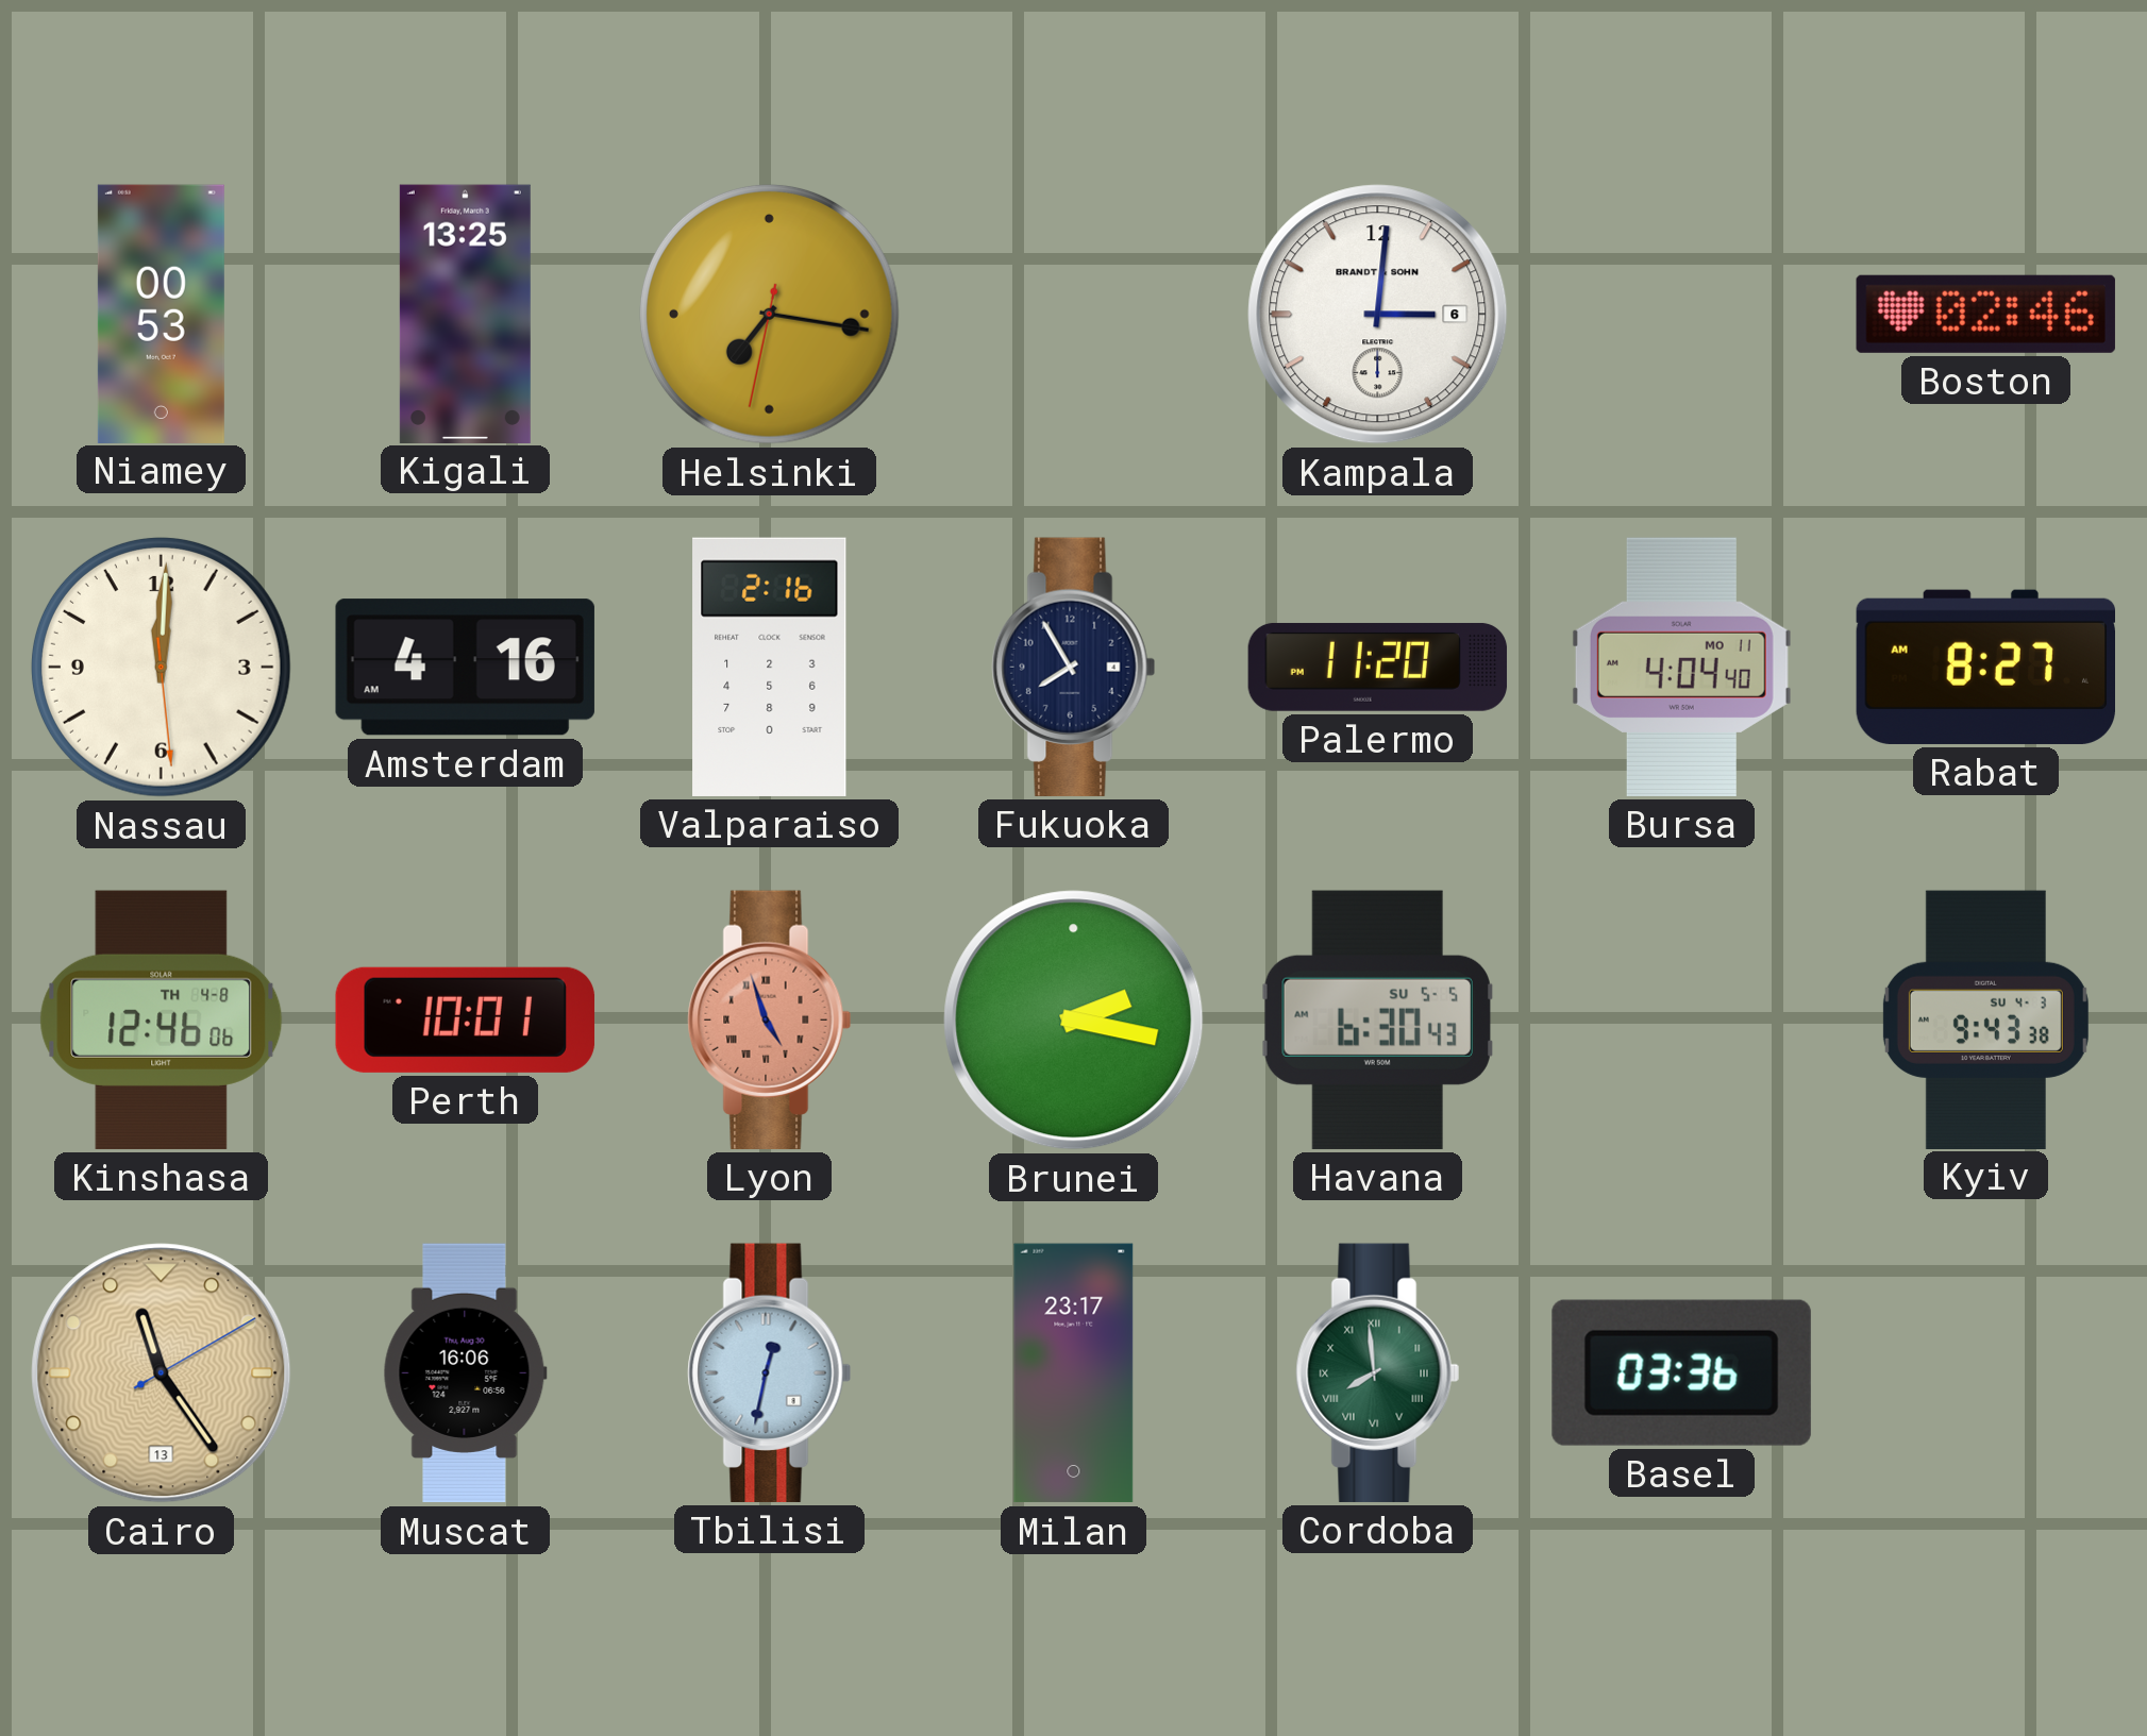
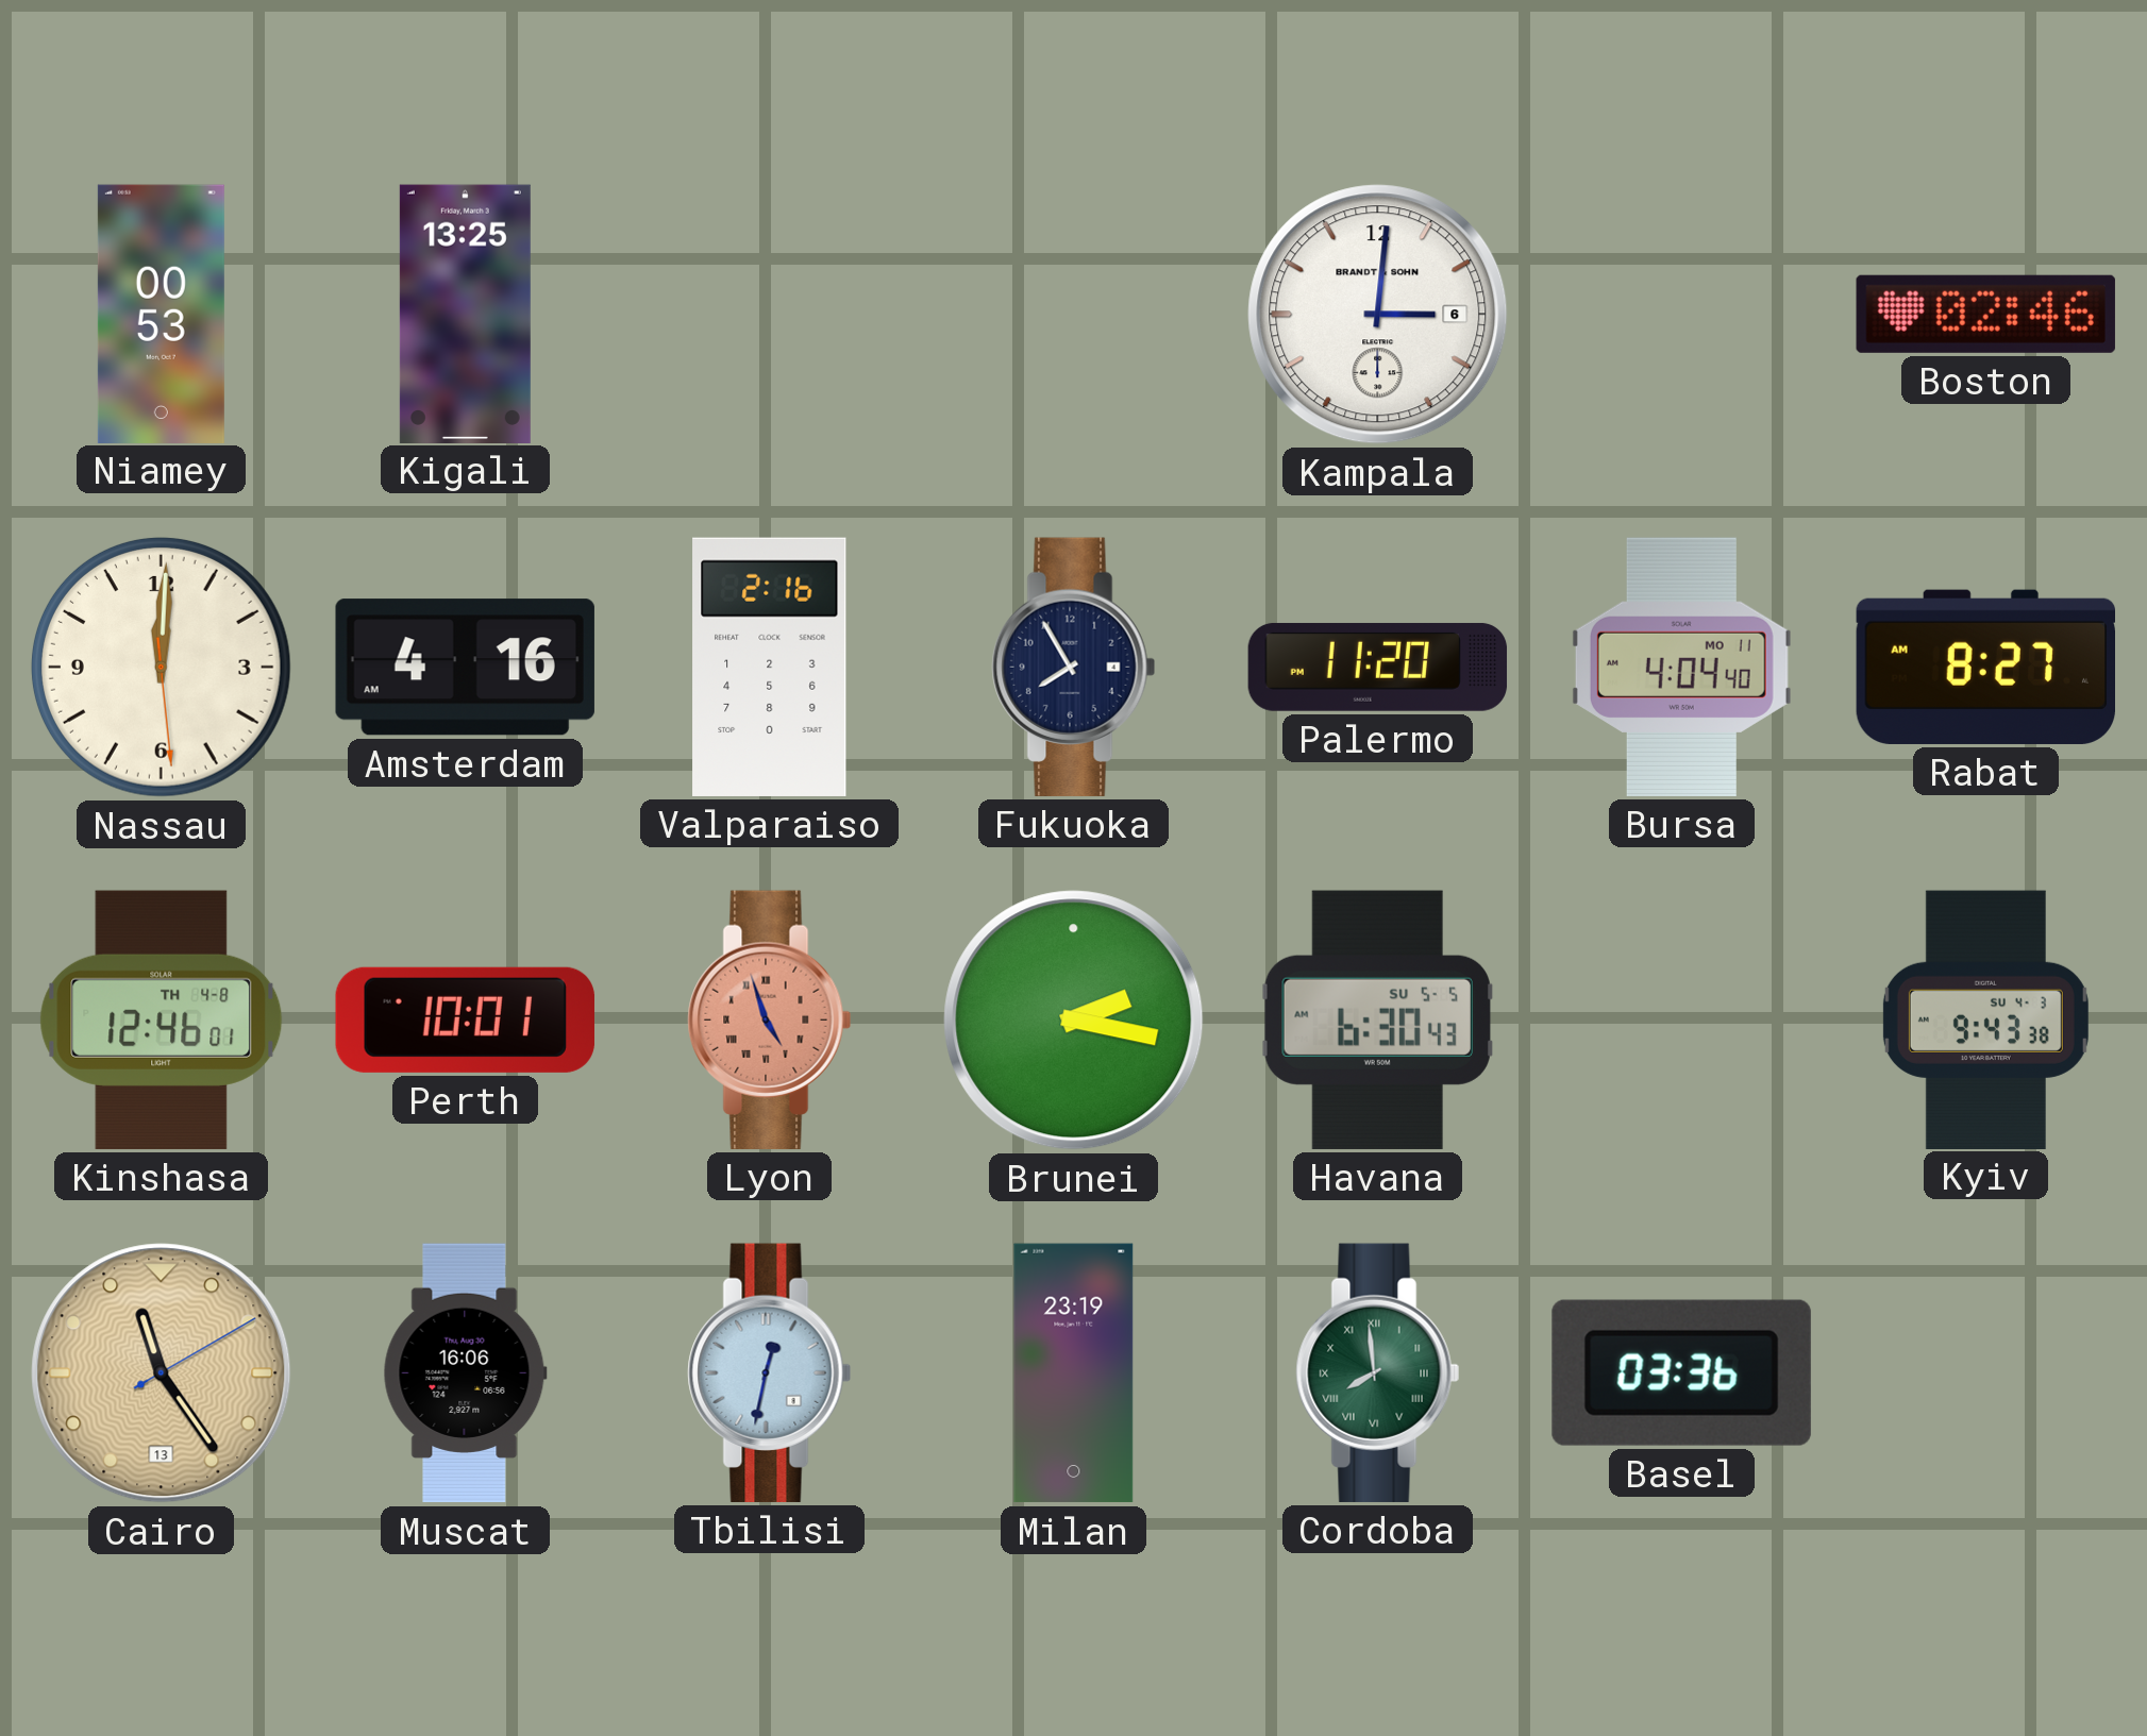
Helsinki: 7:16 -> none
Kinshasa: 12:46:06 -> 12:46:01
Milan: 23:17 -> 23:19
